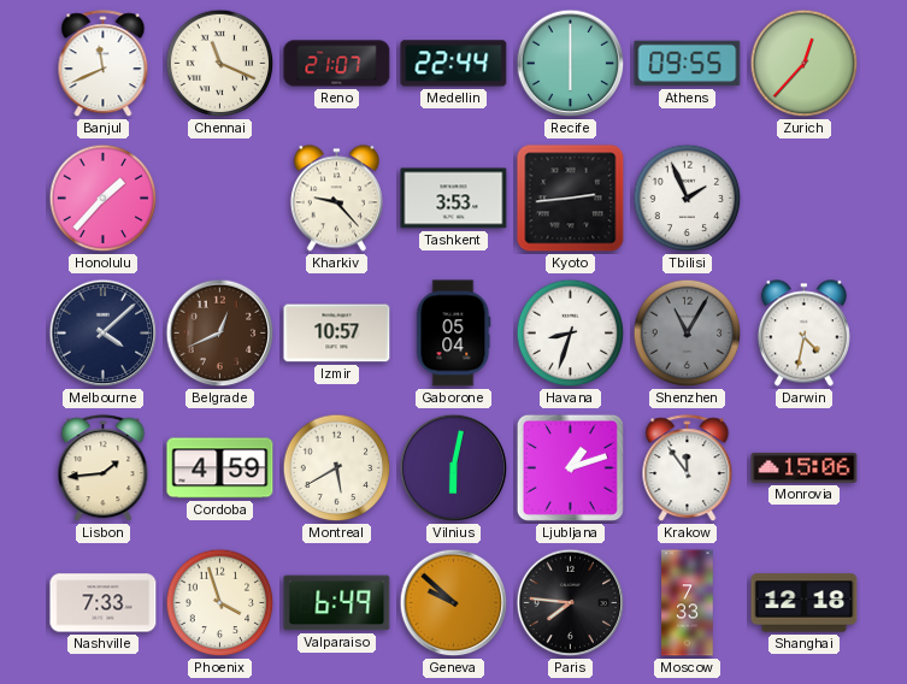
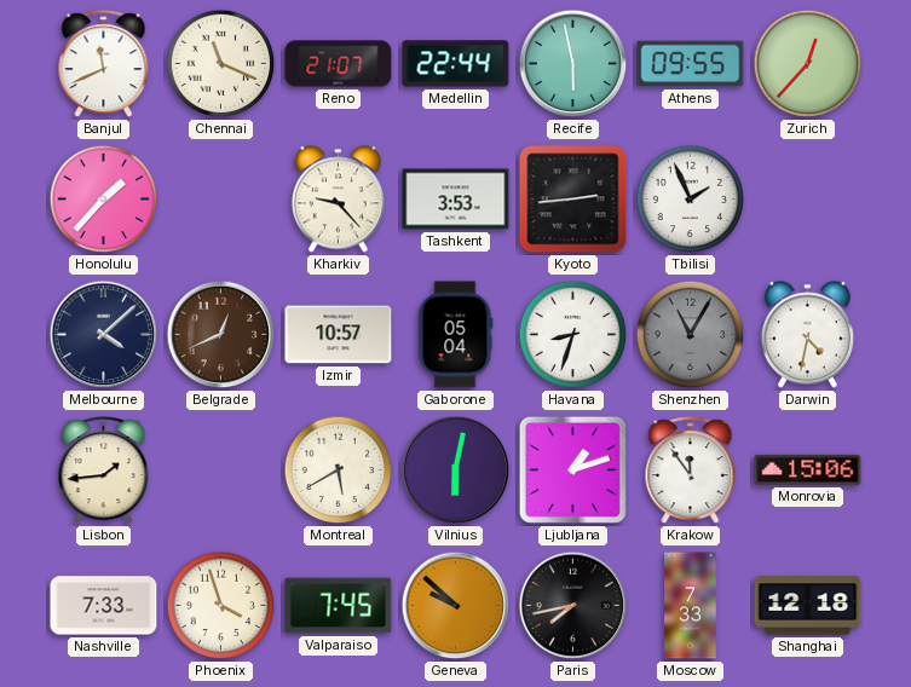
Recife: 6:00 -> 5:58
Cordoba: 4:59 -> none
Valparaiso: 6:49 -> 7:45
Paris: 7:46 -> 7:43
